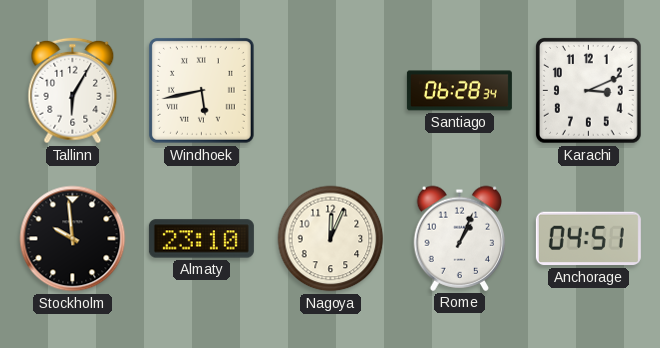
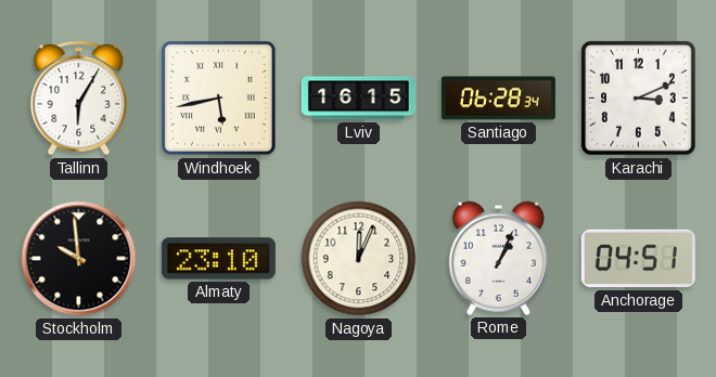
Lviv: none -> 16:15
